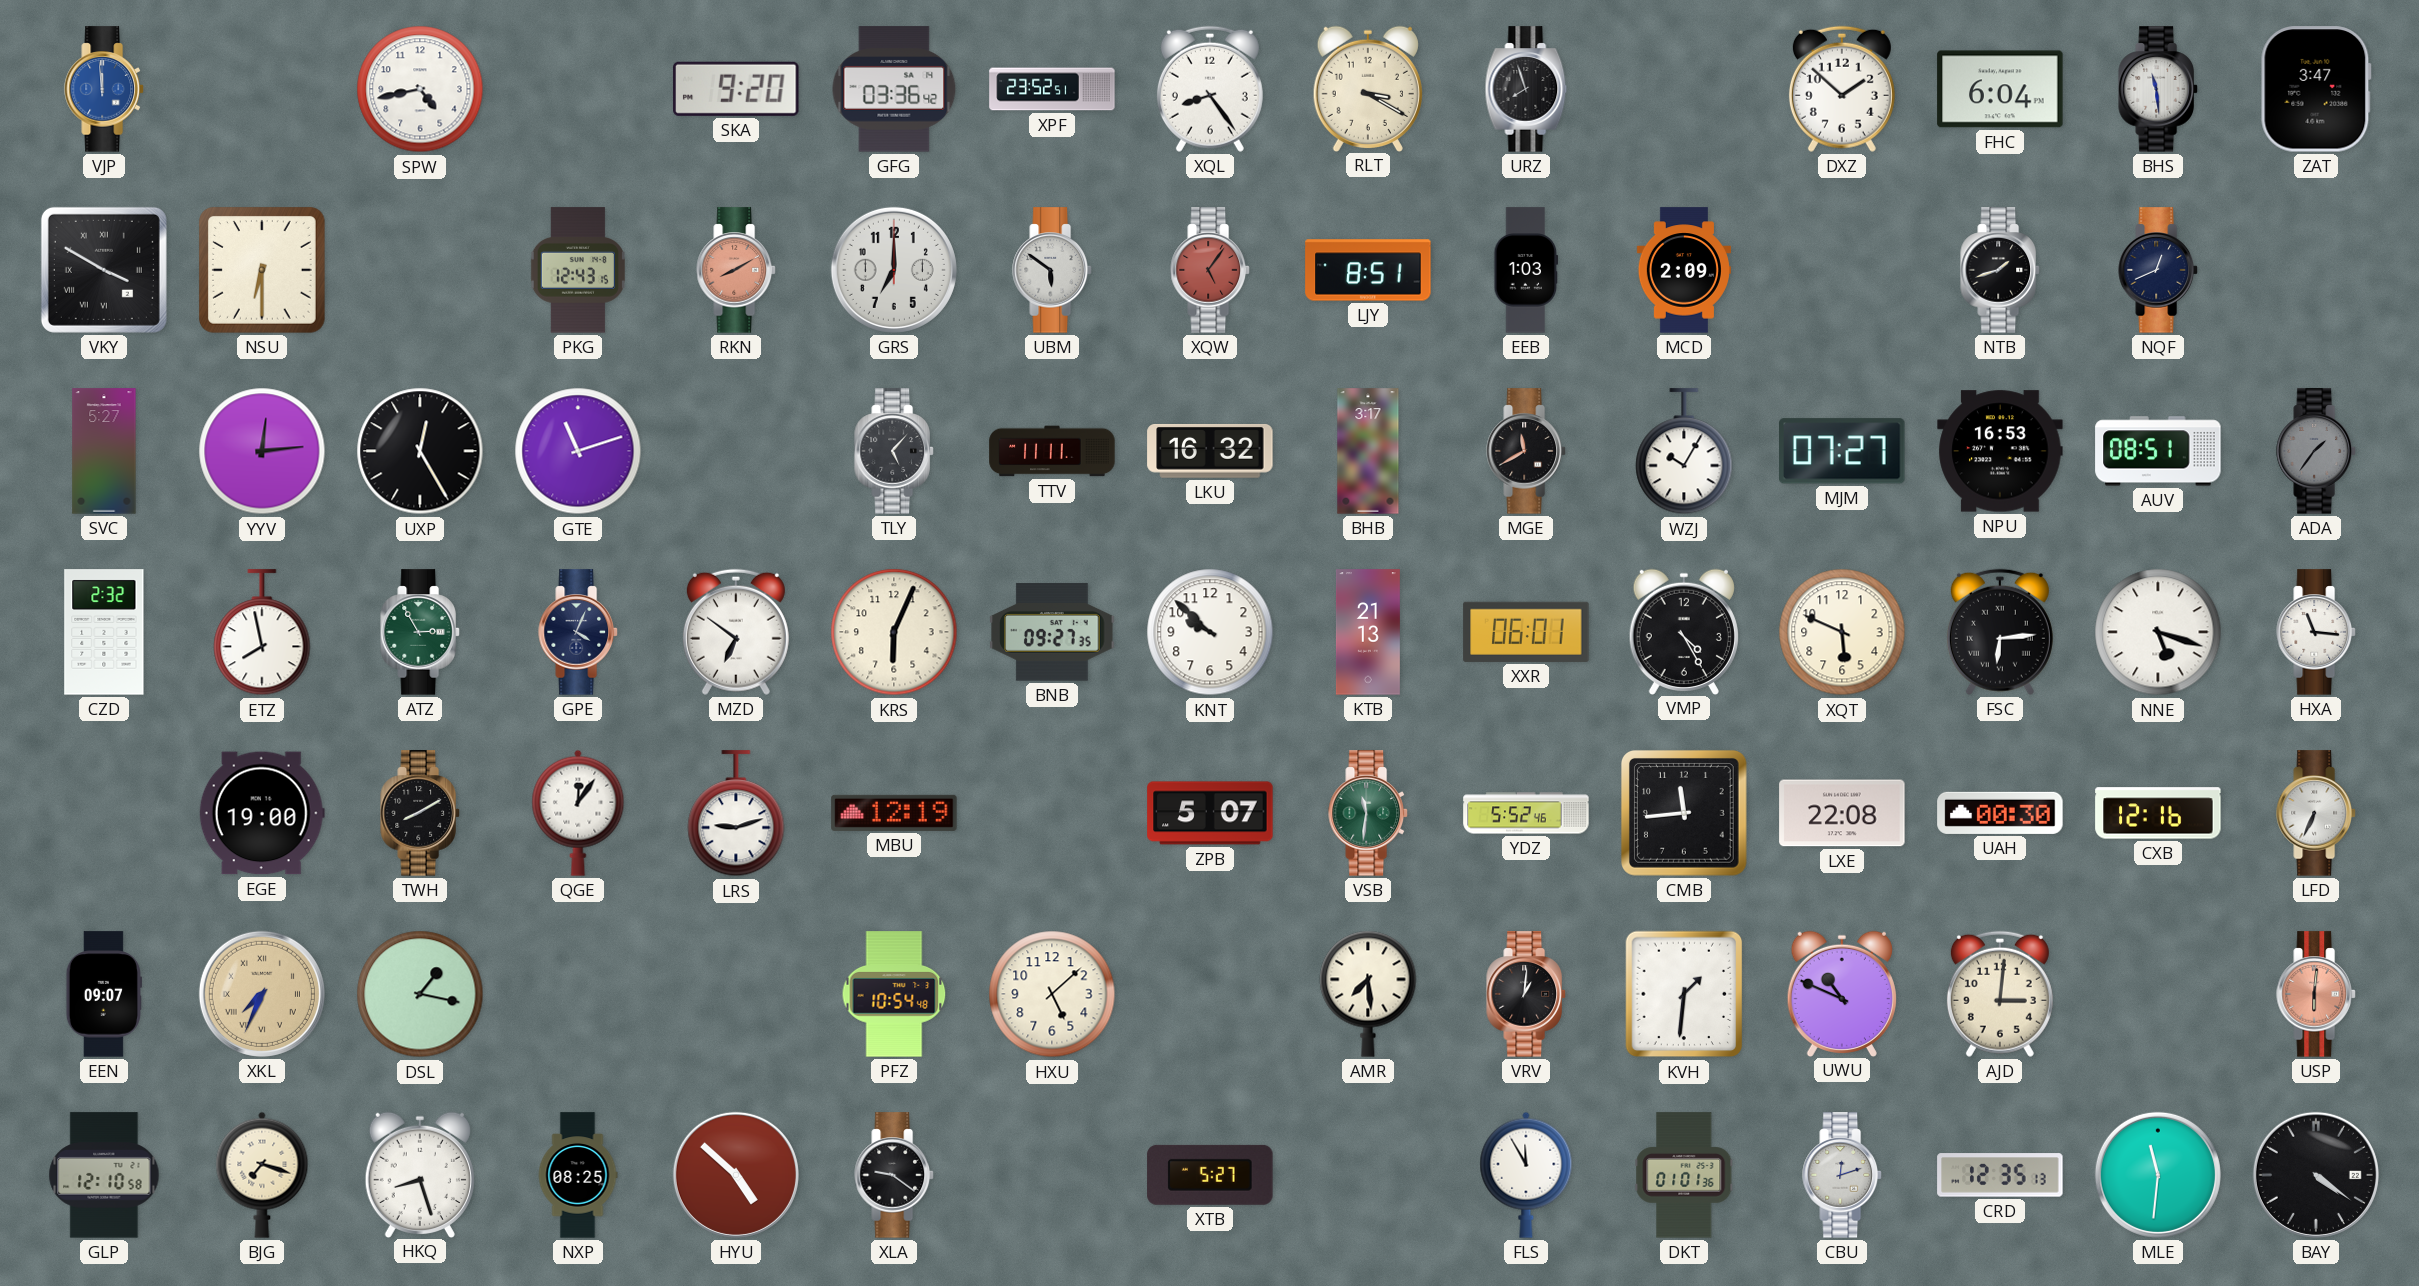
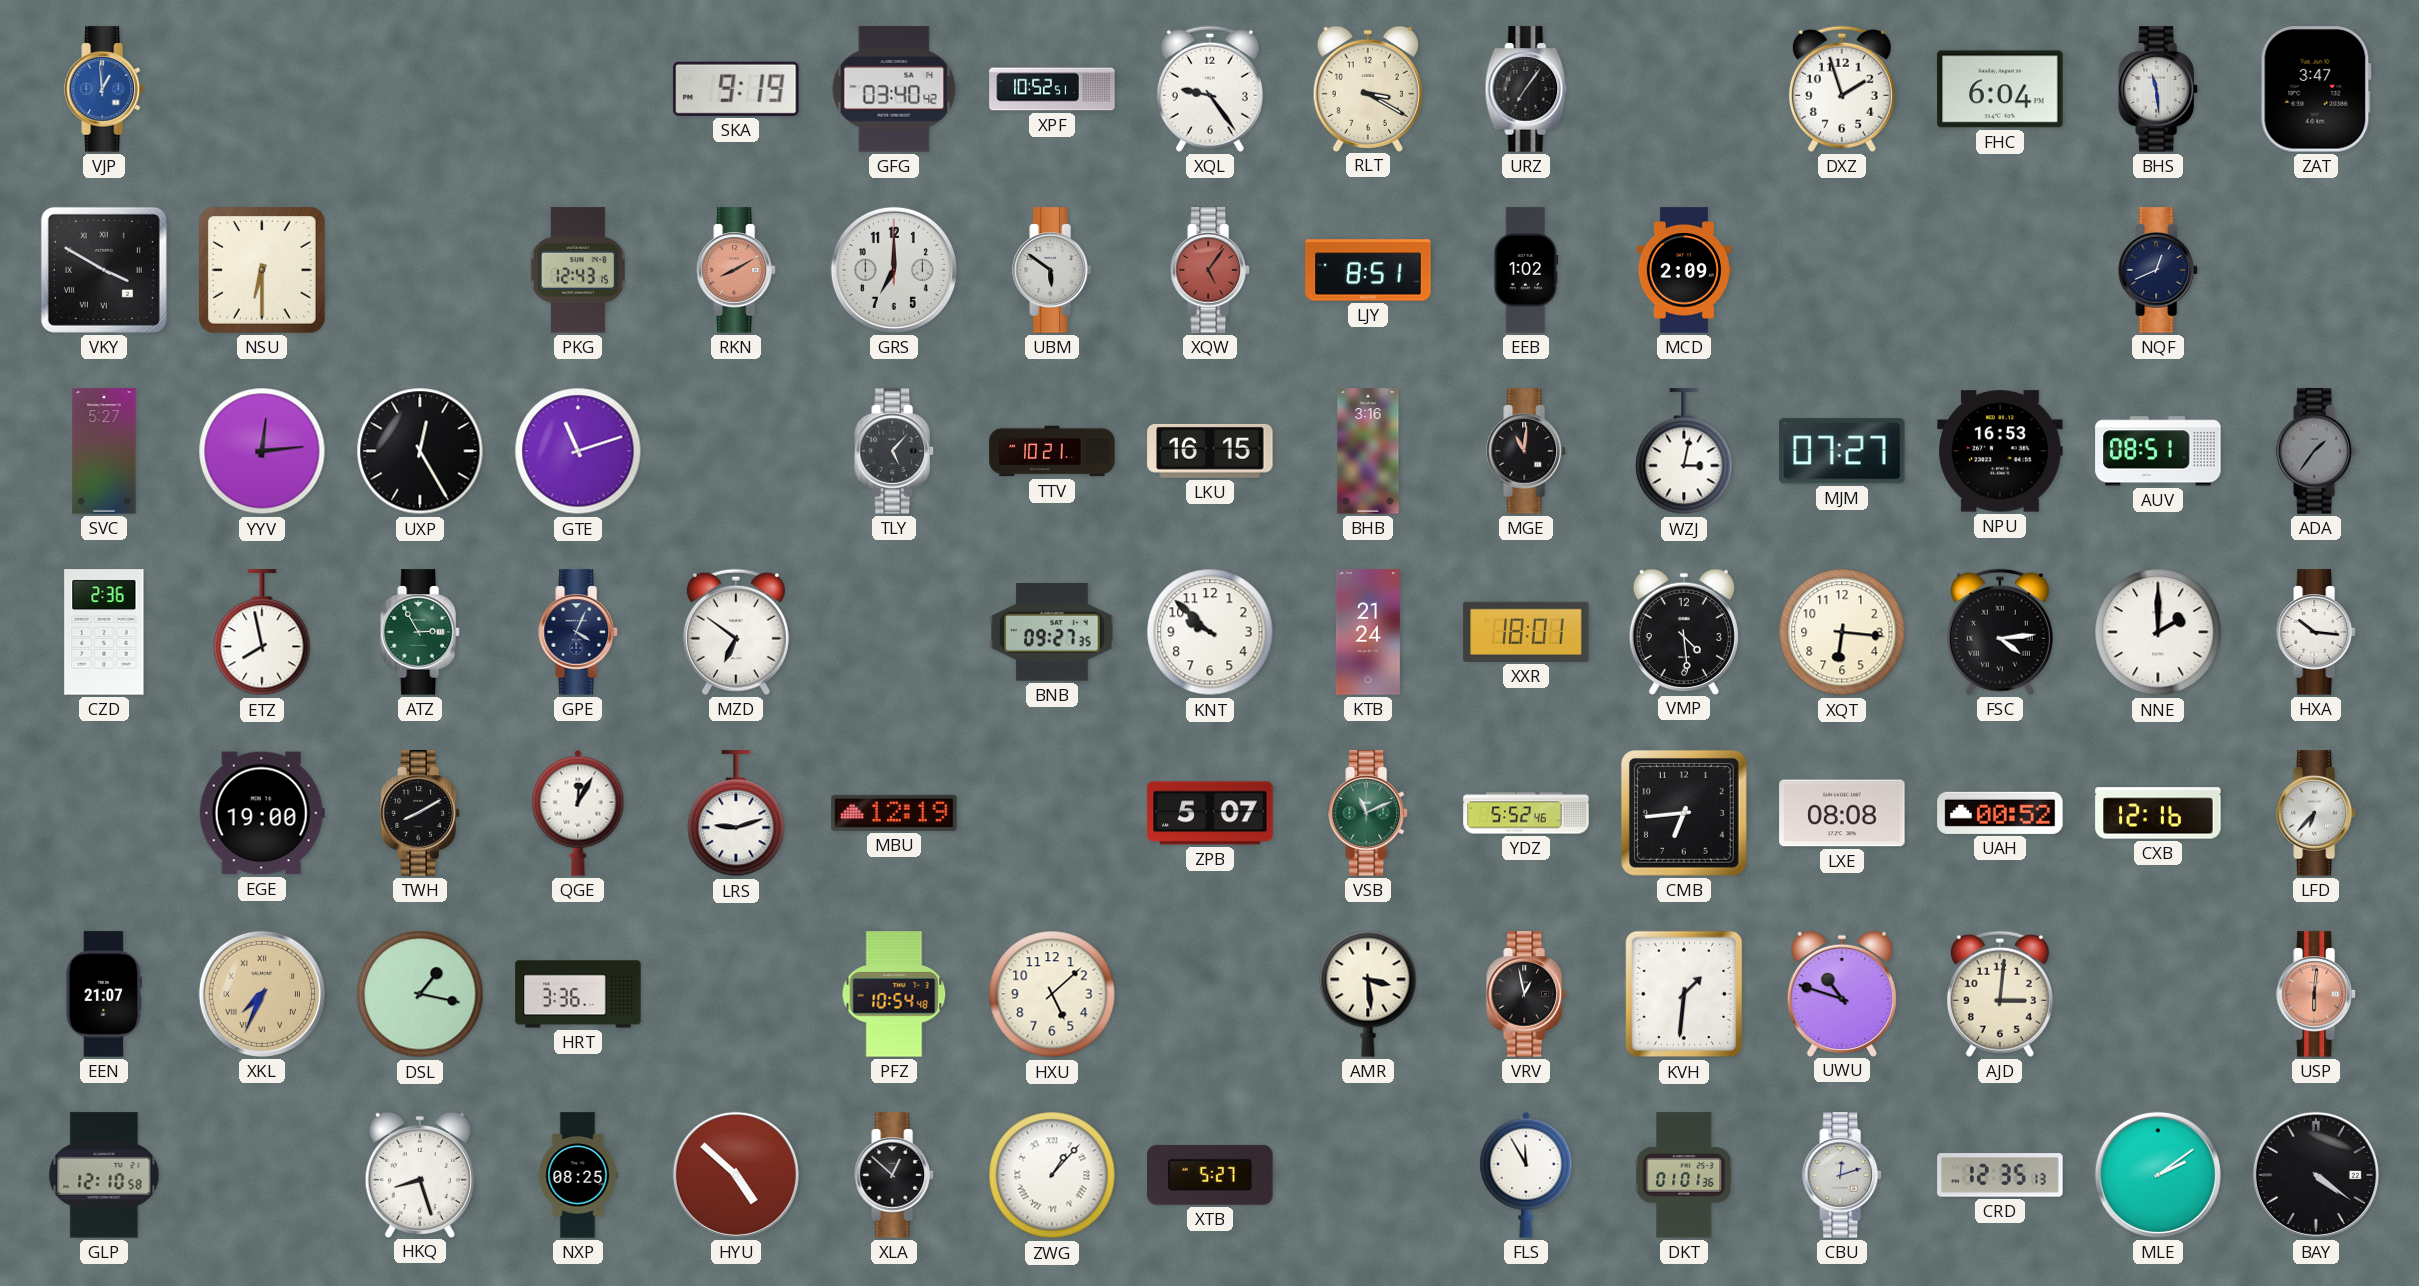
VJP: 11:59 -> 12:59
SPW: 4:43 -> none
SKA: 9:20 -> 9:19
GFG: 03:36 -> 03:40
XPF: 23:52 -> 10:52
XQL: 8:24 -> 9:24
URZ: 7:57 -> 7:06
DXZ: 1:52 -> 1:57
EEB: 1:03 -> 1:02
NTB: 1:42 -> none
TTV: 11:11 -> 10:21
LKU: 16:32 -> 16:15
BHB: 3:17 -> 3:16
MGE: 11:40 -> 11:01
WZJ: 10:05 -> 3:02
CZD: 2:32 -> 2:36
KRS: 6:04 -> none
KTB: 21:13 -> 21:24
XXR: 06:01 -> 18:01
VMP: 4:25 -> 4:29
XQT: 5:49 -> 6:16
FSC: 6:14 -> 4:14
NNE: 5:18 -> 2:00
HXA: 11:16 -> 10:16
QGE: 12:06 -> 12:05
VSB: 11:31 -> 11:11
CMB: 11:44 -> 6:44
LXE: 22:08 -> 08:08
UAH: 00:30 -> 00:52
LFD: 6:34 -> 6:37
EEN: 09:07 -> 21:07
HRT: none -> 3:36
AMR: 7:29 -> 3:29
VRV: 1:01 -> 12:58
UWU: 10:49 -> 10:48
BJG: 7:18 -> none
XLA: 9:21 -> 12:52
ZWG: none -> 1:07
MLE: 11:31 -> 2:09
